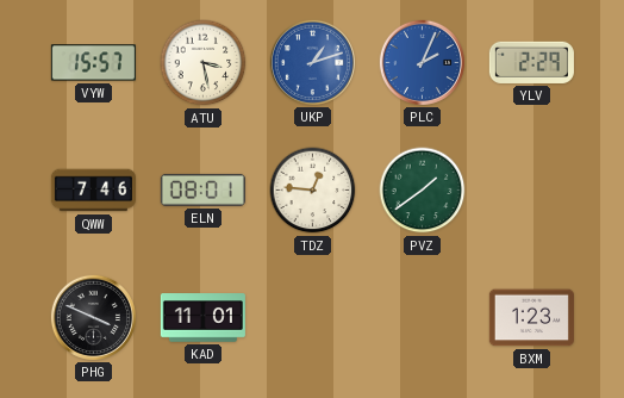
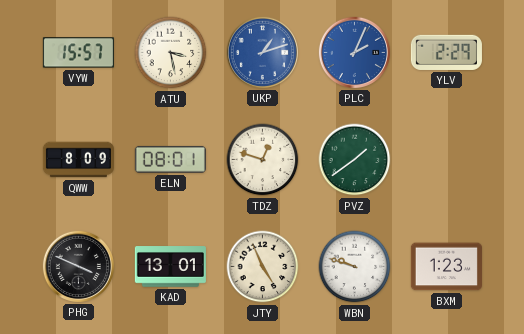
QWW: 7:46 -> 8:09
TDZ: 12:46 -> 12:48
KAD: 11:01 -> 13:01
JTY: none -> 4:56
WBN: none -> 9:48
